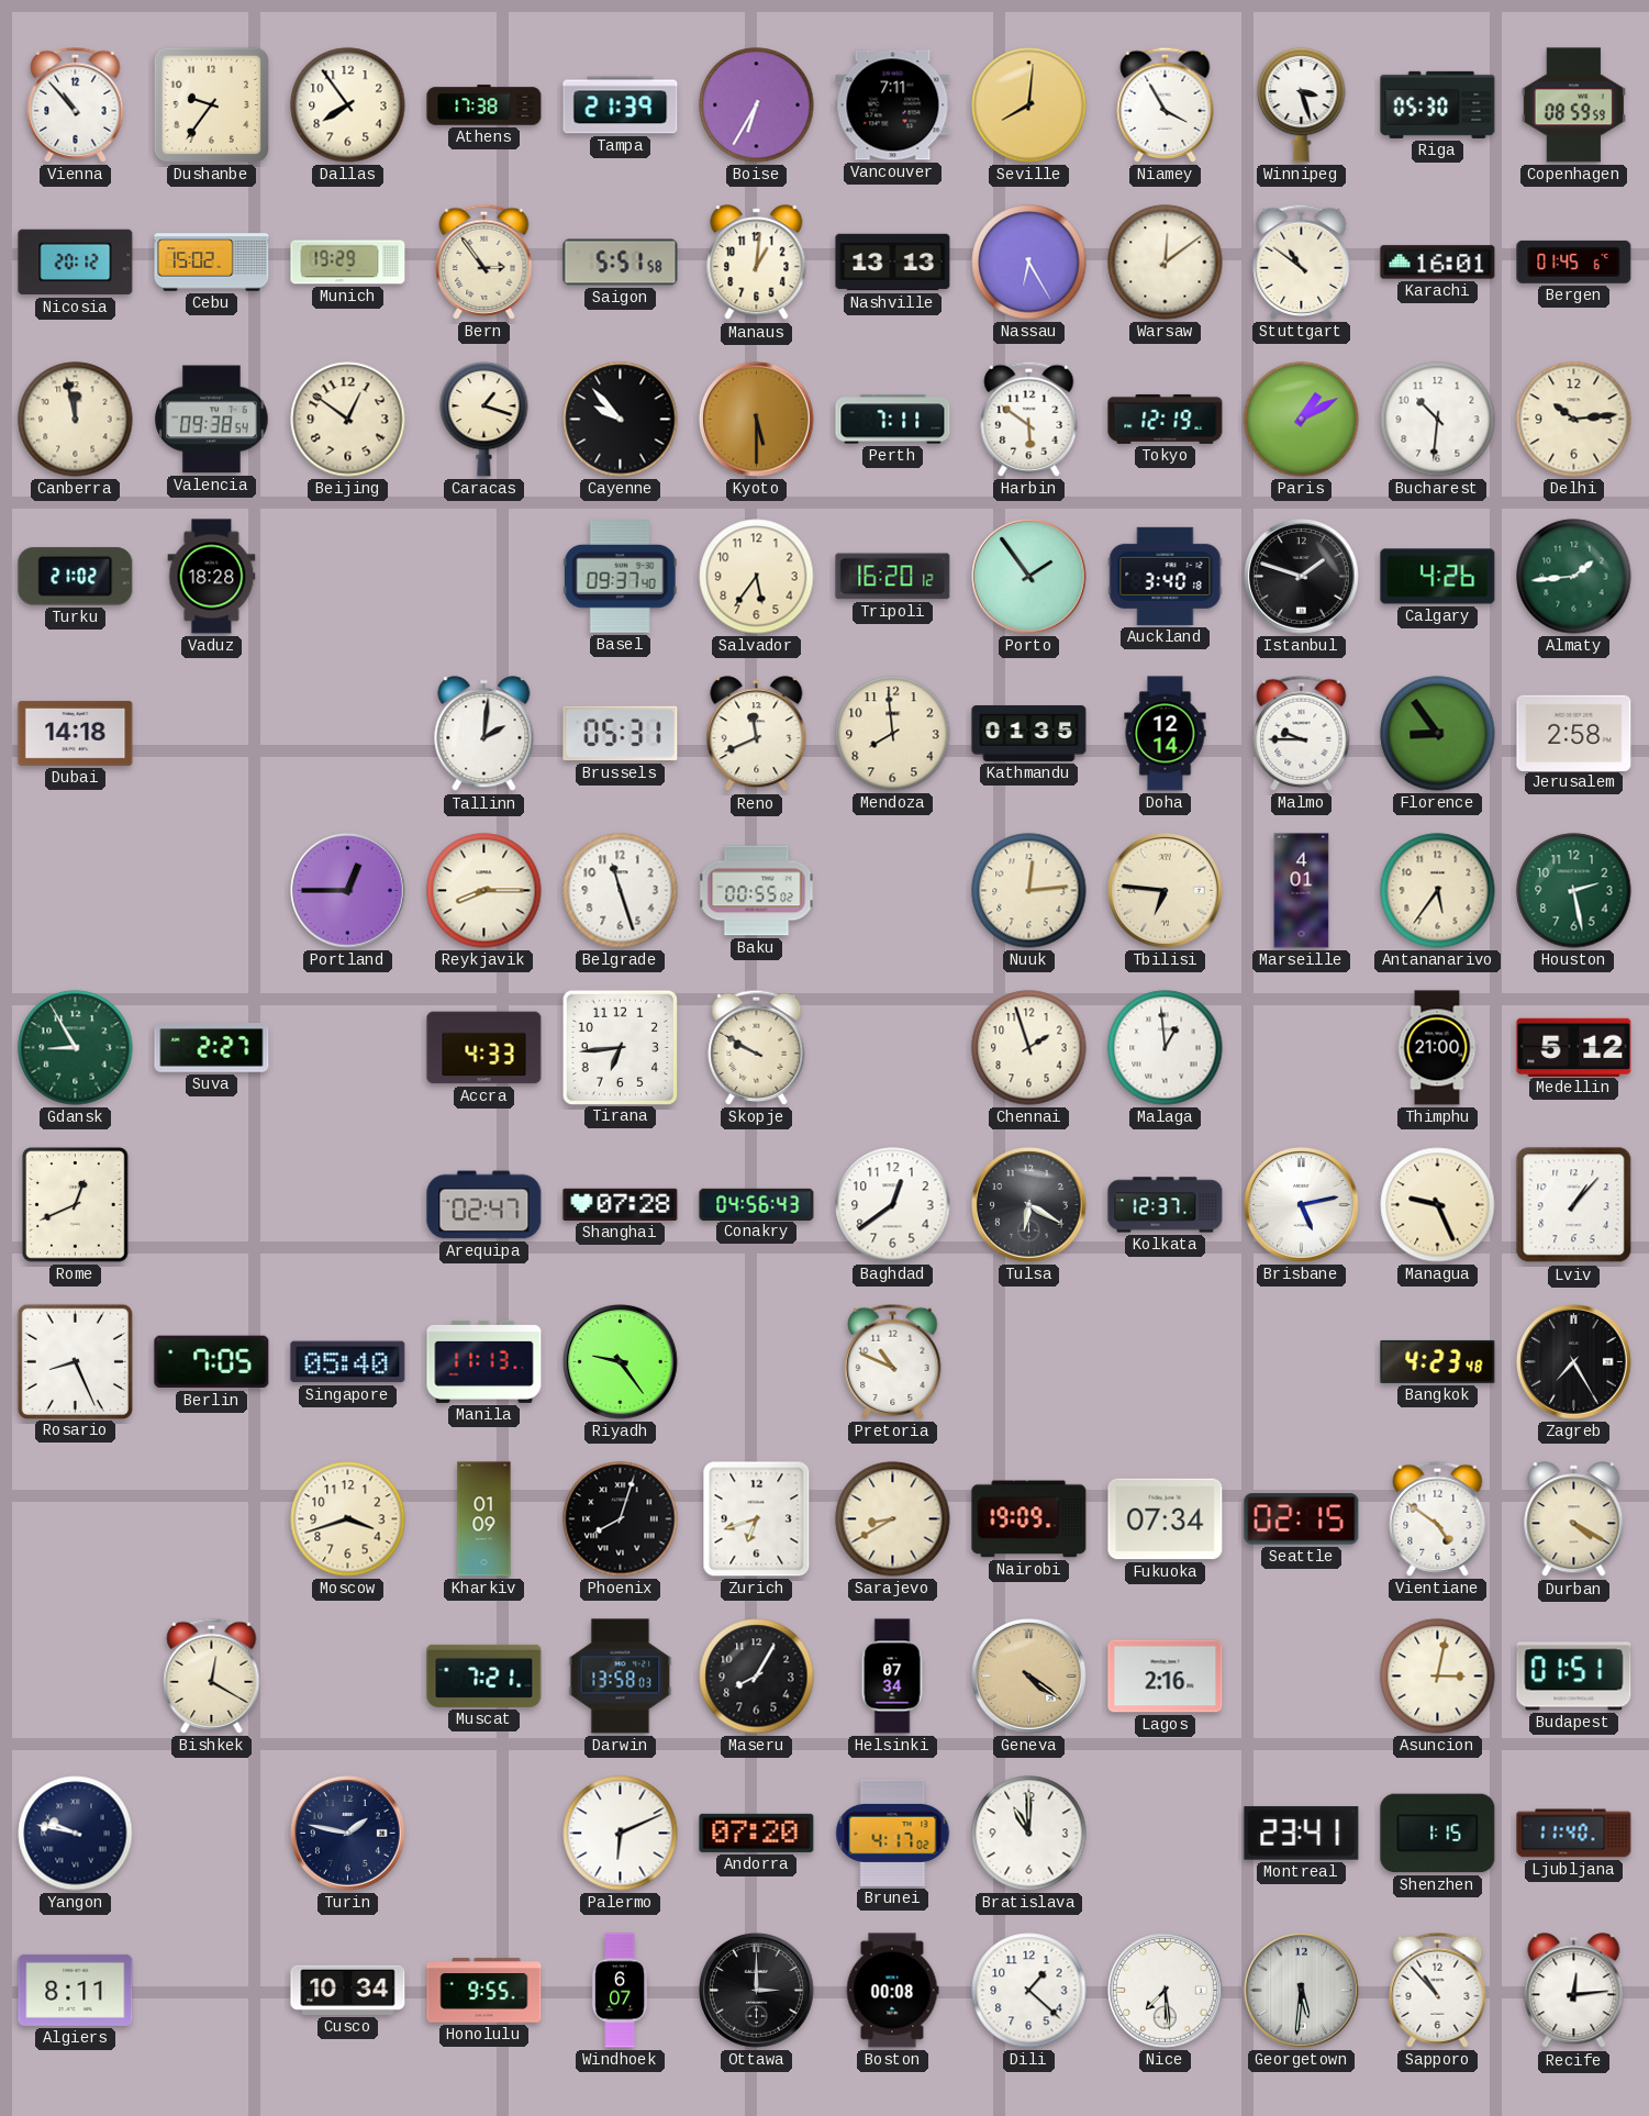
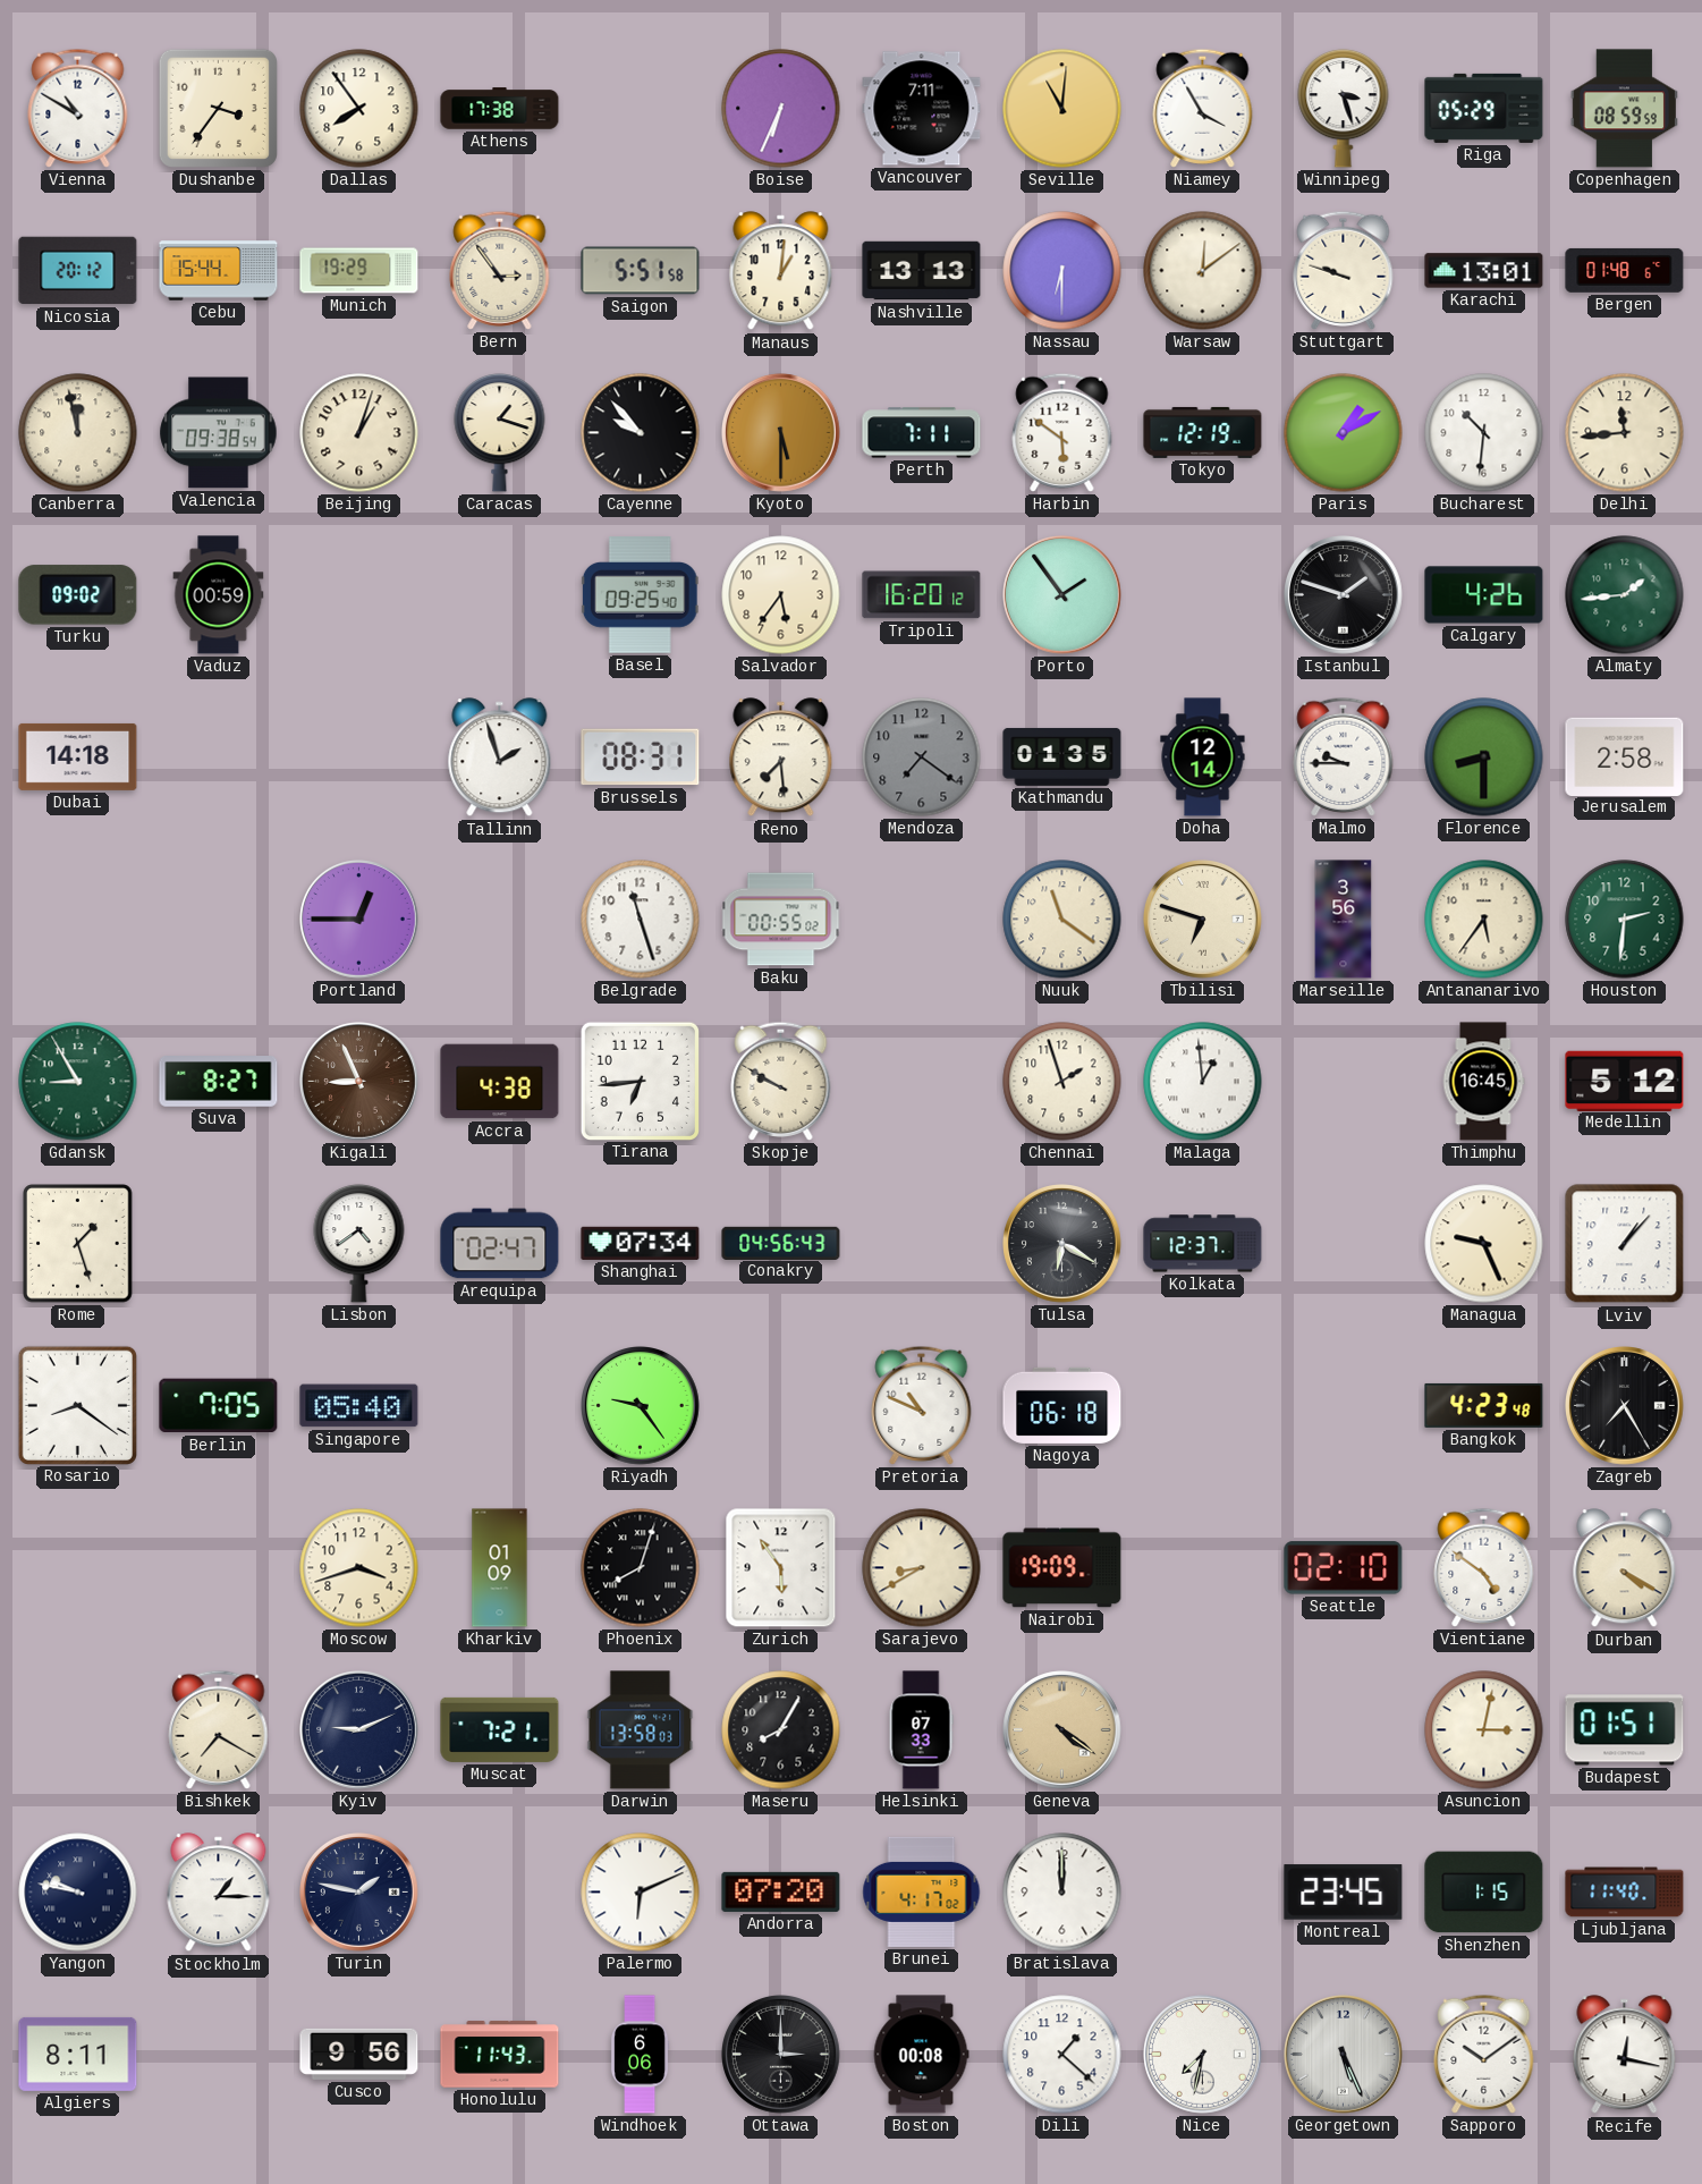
Vienna: 10:53 -> 10:50
Dushanbe: 9:36 -> 3:36
Tampa: 21:39 -> none
Boise: 6:35 -> 6:34
Seville: 8:01 -> 11:01
Riga: 05:30 -> 05:29
Cebu: 15:02 -> 15:44
Nassau: 6:25 -> 6:30
Stuttgart: 10:51 -> 9:48
Karachi: 16:01 -> 13:01
Bergen: 01:45 -> 01:48
Beijing: 12:51 -> 1:03
Delhi: 10:14 -> 11:44
Turku: 21:02 -> 09:02
Vaduz: 18:28 -> 00:59
Basel: 09:37 -> 09:25
Auckland: 3:40 -> none
Tallinn: 2:01 -> 1:57
Brussels: 05:31 -> 08:31
Reno: 11:41 -> 7:29
Mendoza: 7:59 -> 7:21
Mendoza dial: cream -> grey
Florence: 8:54 -> 8:30
Reykjavik: 8:15 -> none
Nuuk: 12:14 -> 11:21
Tbilisi: 6:46 -> 6:48
Marseille: 4:01 -> 3:56
Houston: 2:28 -> 2:31
Suva: 2:27 -> 8:27
Kigali: none -> 8:56
Accra: 4:33 -> 4:38
Thimphu: 21:00 -> 16:45
Rome: 12:41 -> 1:27
Lisbon: none -> 4:39
Shanghai: 07:28 -> 07:34
Baghdad: 12:39 -> none
Brisbane: 5:13 -> none
Rosario: 8:26 -> 8:21
Manila: 11:13 -> none
Nagoya: none -> 06:18
Zurich: 6:42 -> 5:54
Fukuoka: 07:34 -> none
Seattle: 02:15 -> 02:10
Bishkek: 12:20 -> 7:20
Kyiv: none -> 9:11
Helsinki: 07:34 -> 07:33
Lagos: 2:16 -> none
Stockholm: none -> 1:15
Bratislava: 11:00 -> 12:00
Montreal: 23:41 -> 23:45
Cusco: 10:34 -> 9:56
Honolulu: 9:55 -> 11:43
Windhoek: 6:07 -> 6:06
Nice: 7:29 -> 7:32
Georgetown: 5:31 -> 5:26
Sapporo: 10:53 -> 10:09
Recife: 12:14 -> 12:17
